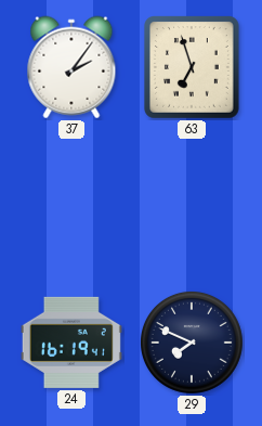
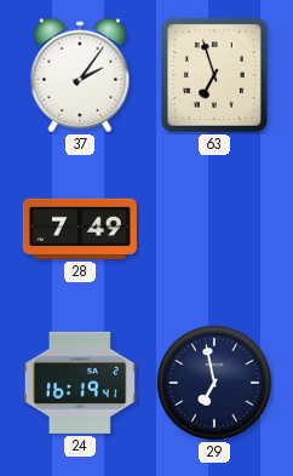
28: none -> 7:49
29: 7:49 -> 6:58
